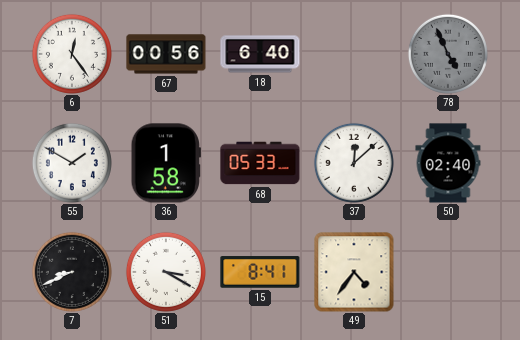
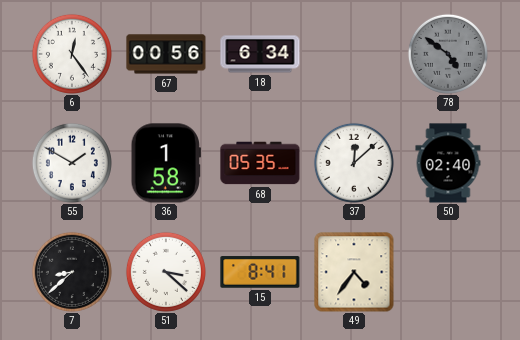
18: 6:40 -> 6:34
78: 4:56 -> 4:51
68: 05:33 -> 05:35
7: 8:41 -> 8:38
51: 3:20 -> 3:22
